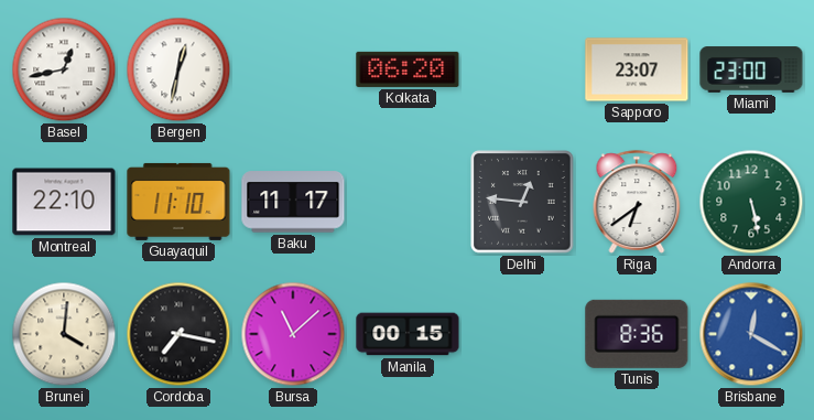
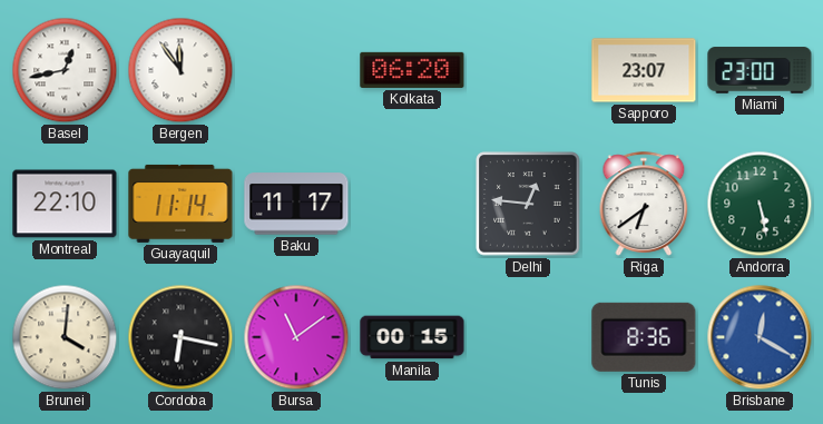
Bergen: 12:32 -> 11:54
Guayaquil: 11:10 -> 11:14
Cordoba: 7:17 -> 6:17
Bursa: 11:08 -> 11:09
